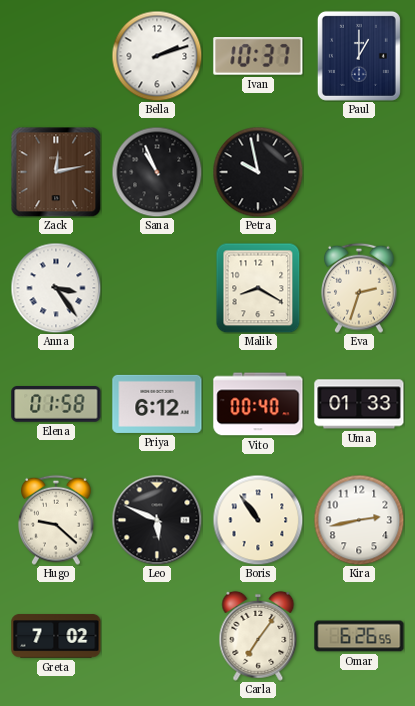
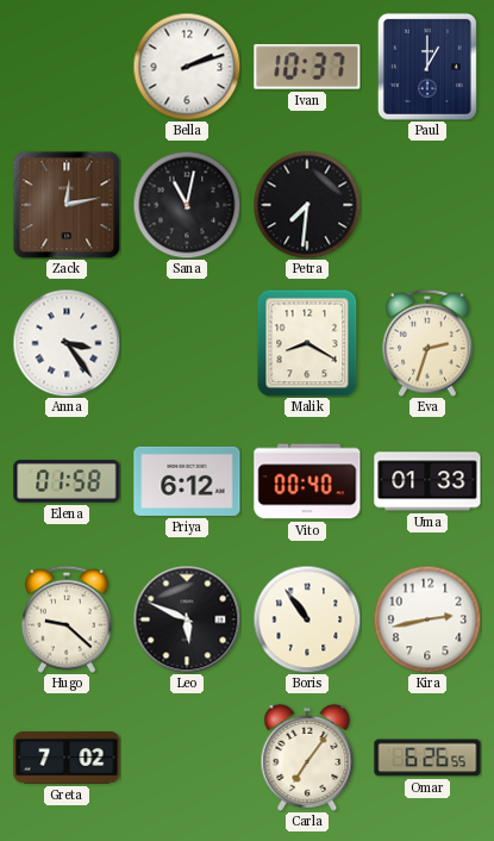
Sana: 10:56 -> 11:02
Petra: 9:58 -> 7:31
